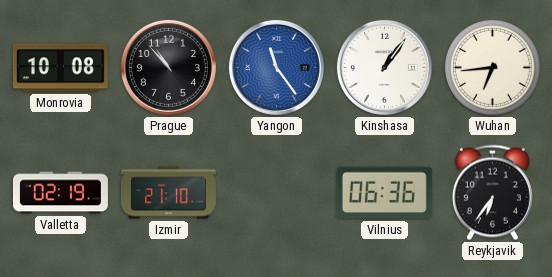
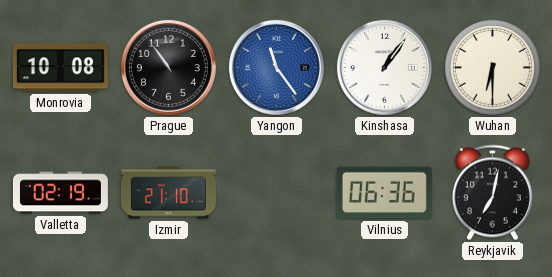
Prague: 10:53 -> 10:54
Wuhan: 6:44 -> 6:30
Reykjavik: 6:36 -> 7:02
